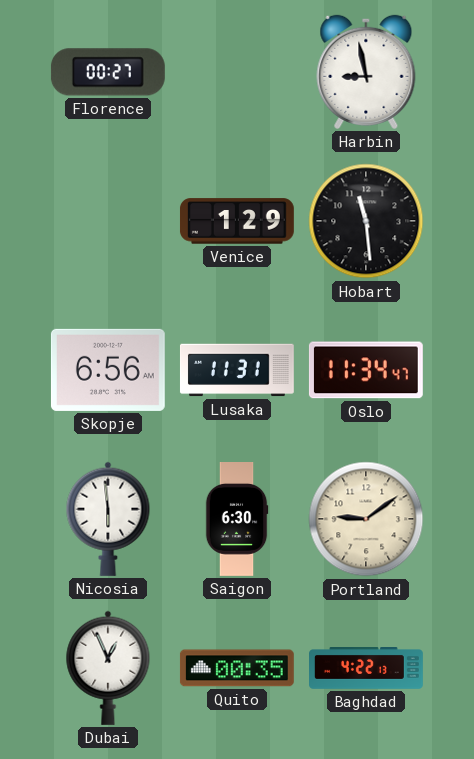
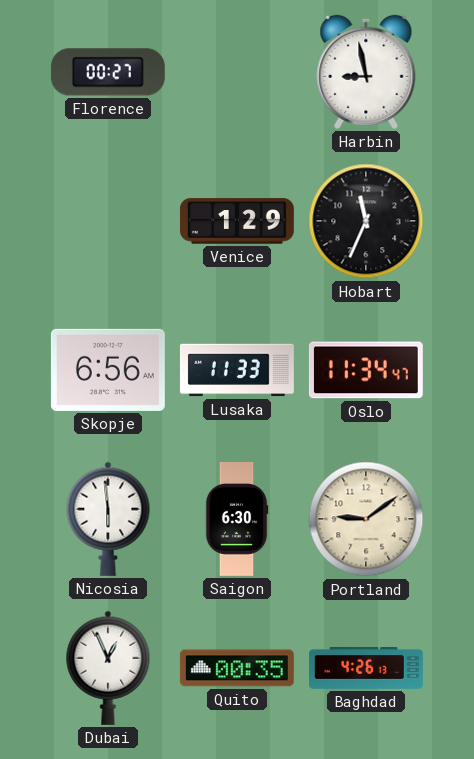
Hobart: 11:29 -> 11:34
Lusaka: 11:31 -> 11:33
Baghdad: 4:22 -> 4:26
